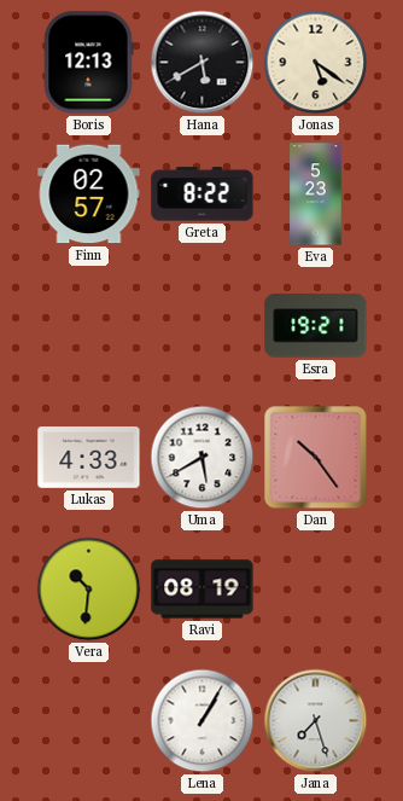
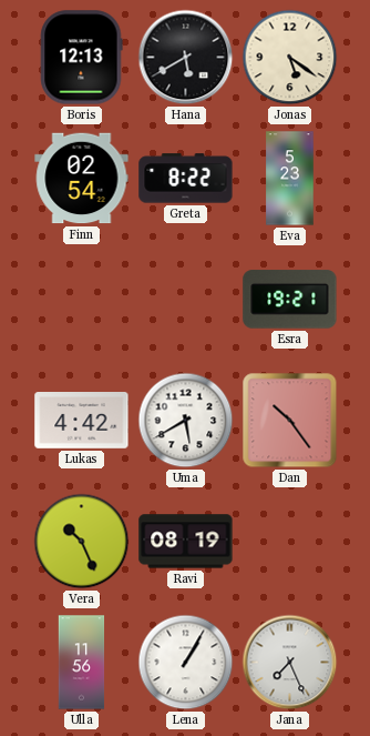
Finn: 02:57 -> 02:54
Lukas: 4:33 -> 4:42
Vera: 10:31 -> 10:26
Ulla: none -> 11:56
Jana: 7:27 -> 7:26
